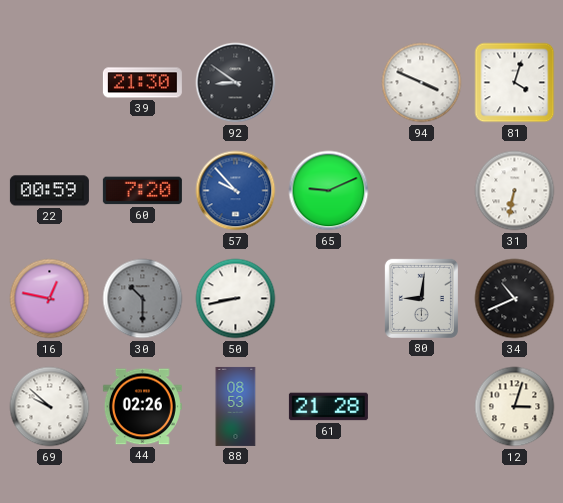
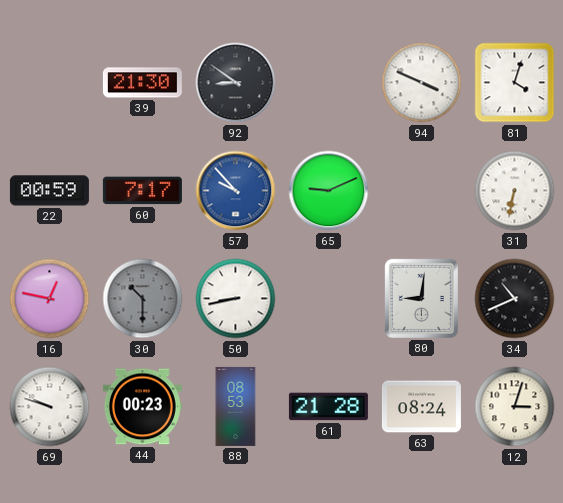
60: 7:20 -> 7:17
69: 9:52 -> 9:48
44: 02:26 -> 00:23
63: none -> 08:24
